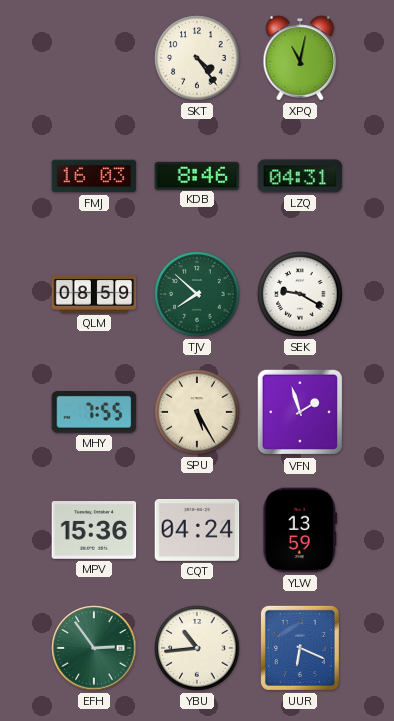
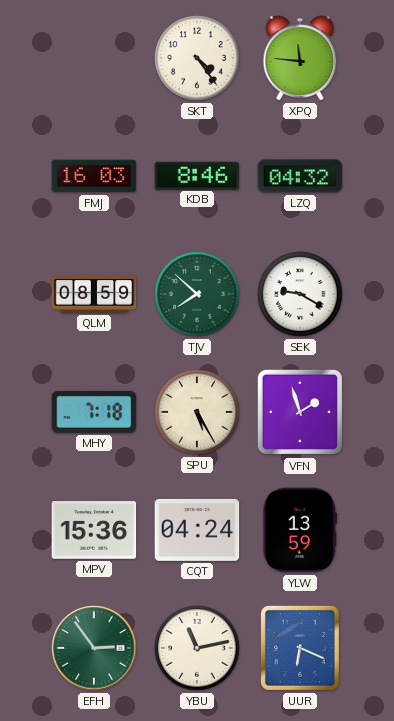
XPQ: 11:02 -> 11:46
LZQ: 04:31 -> 04:32
MHY: 7:55 -> 7:18
YBU: 10:44 -> 11:13
